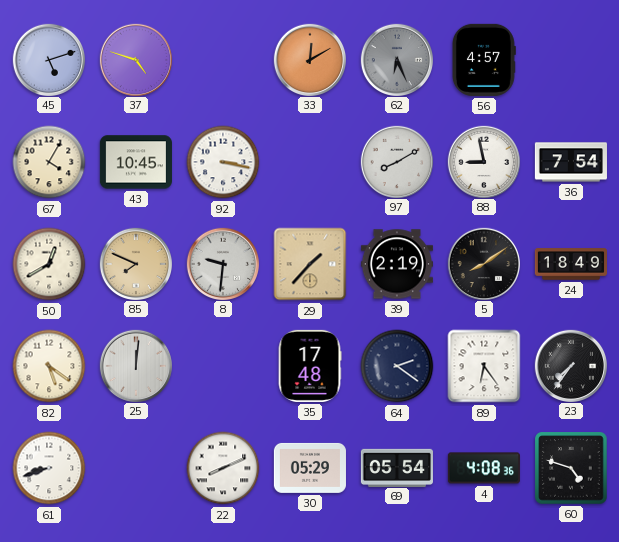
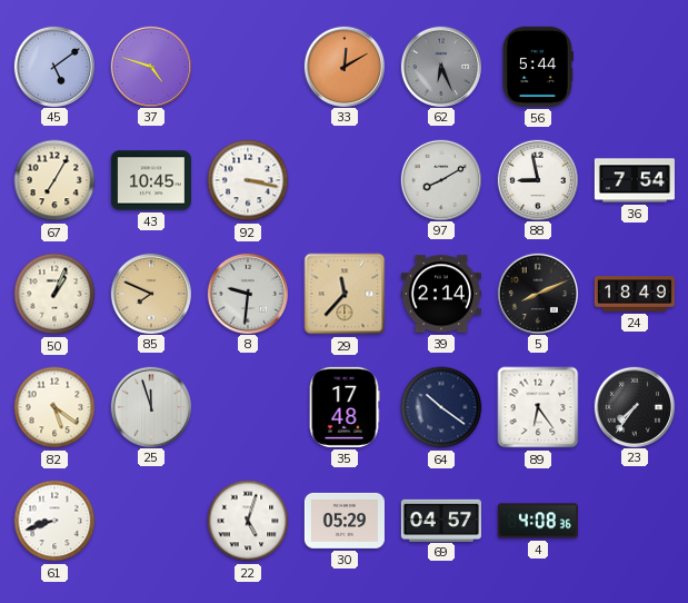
45: 5:12 -> 5:09
56: 4:57 -> 5:44
67: 4:05 -> 7:05
50: 12:40 -> 1:04
29: 1:37 -> 11:37
39: 2:19 -> 2:14
5: 8:09 -> 8:11
25: 12:01 -> 11:57
64: 2:21 -> 10:21
22: 8:11 -> 5:03
69: 05:54 -> 04:57
60: 4:48 -> none
